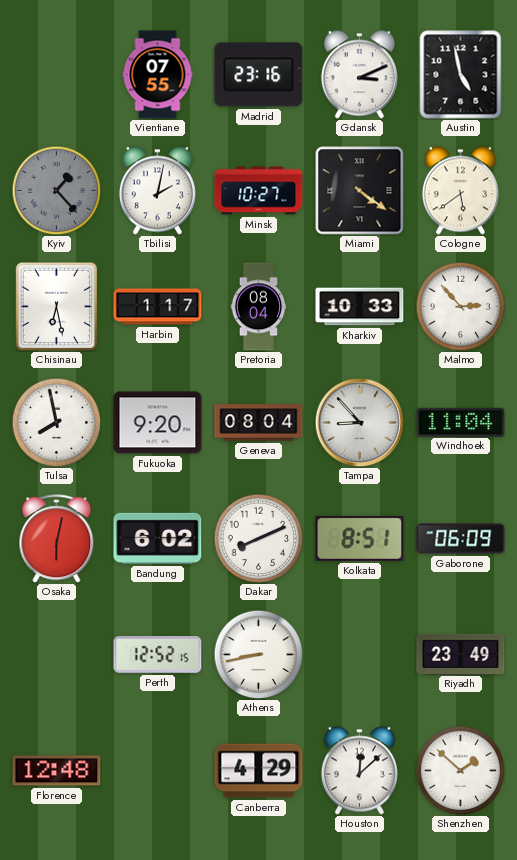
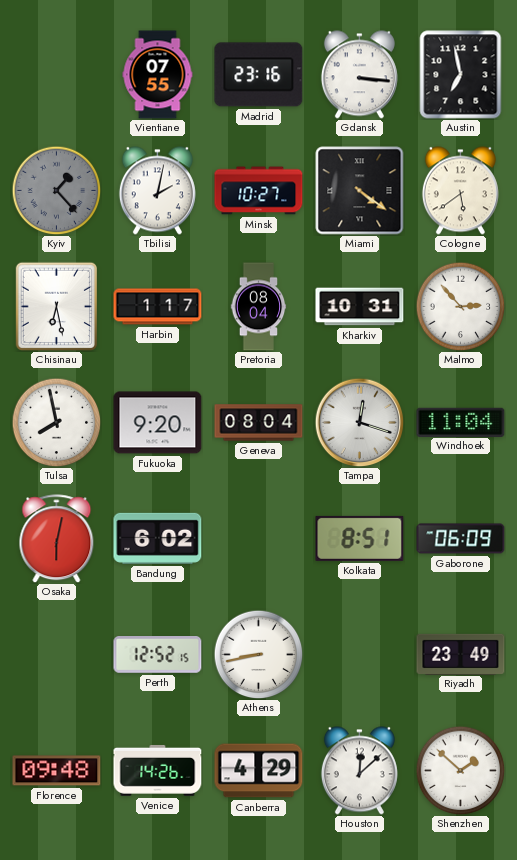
Gdansk: 3:11 -> 3:16
Austin: 4:58 -> 6:58
Kharkiv: 10:33 -> 10:31
Tampa: 8:53 -> 12:18
Dakar: 8:11 -> none
Florence: 12:48 -> 09:48
Venice: none -> 14:26
